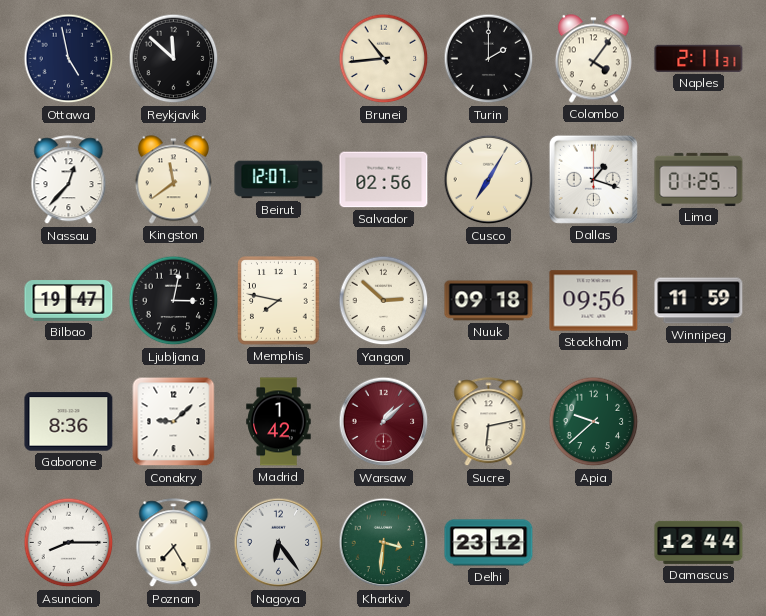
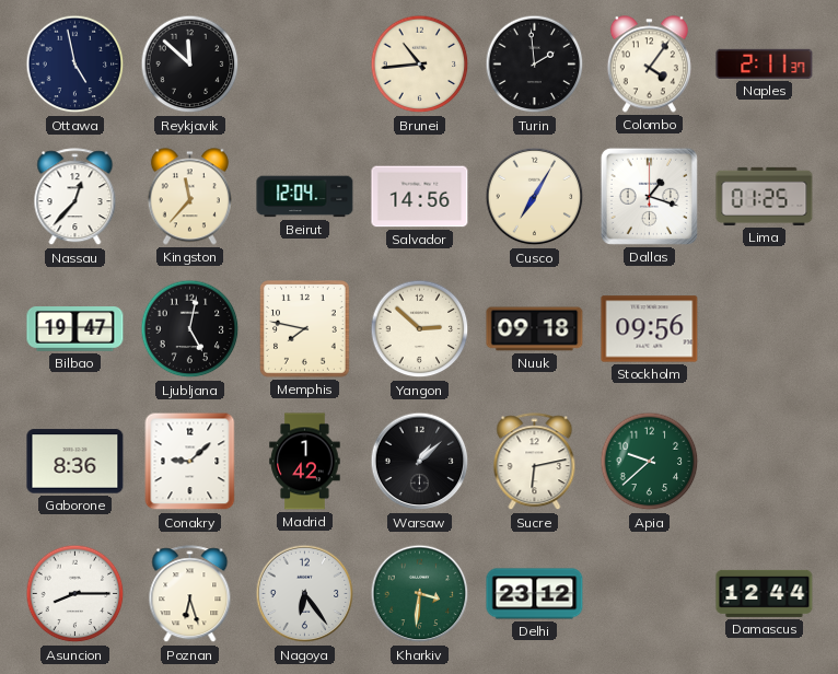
Turin: 2:00 -> 1:59
Naples: 2:11:31 -> 2:11:37
Kingston: 11:39 -> 11:37
Beirut: 12:07 -> 12:04
Salvador: 02:56 -> 14:56
Ljubljana: 3:02 -> 5:02
Winnipeg: 11:59 -> none
Warsaw dial: burgundy -> black
Poznan: 7:25 -> 6:27
